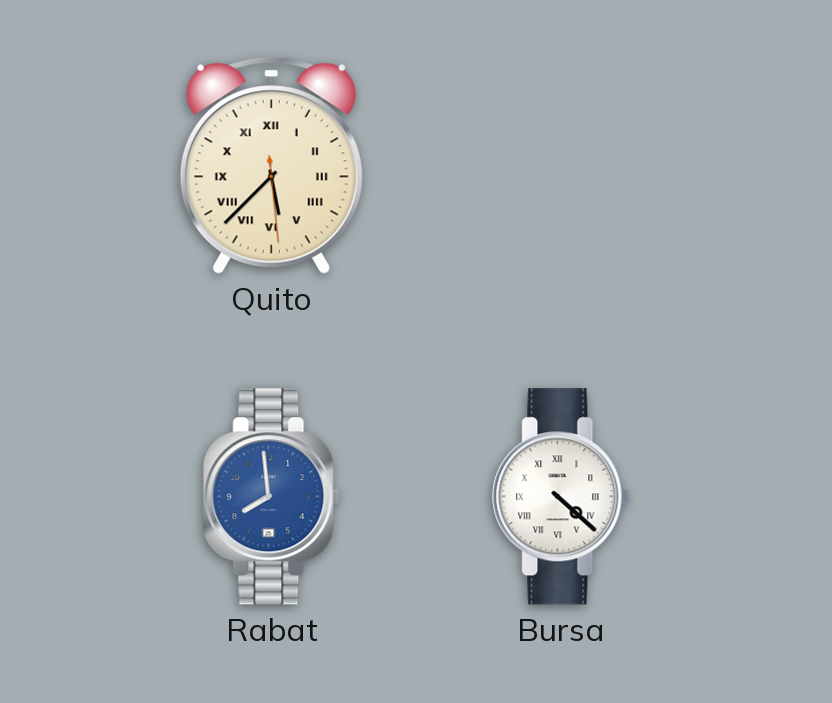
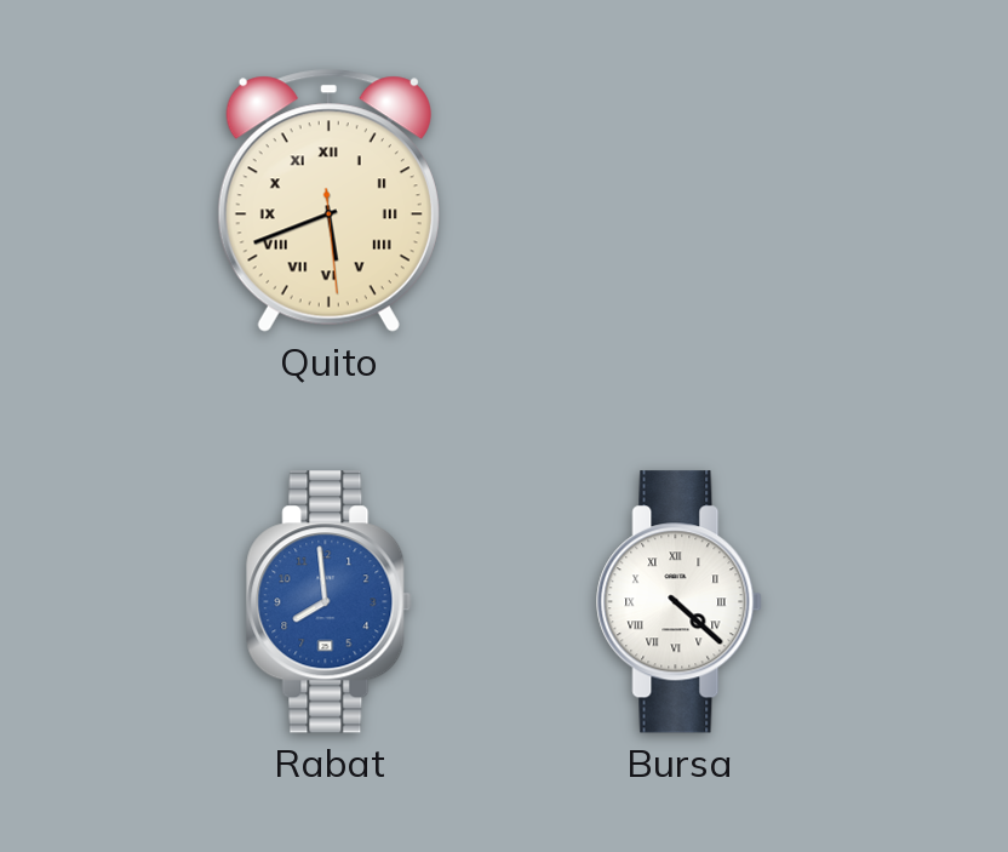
Quito: 5:37 -> 5:41
